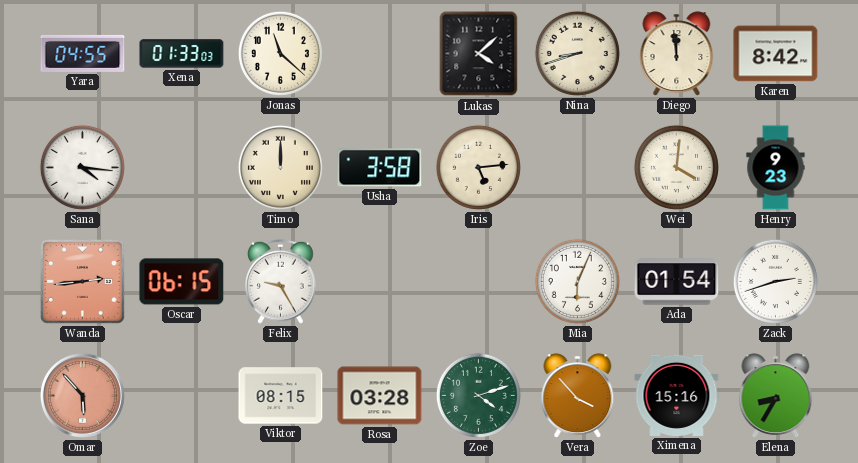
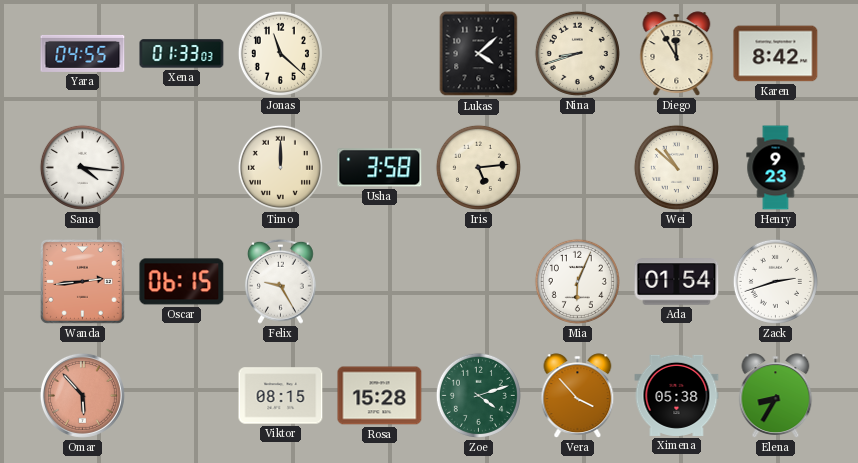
Diego: 11:59 -> 11:55
Wei: 4:01 -> 10:52
Rosa: 03:28 -> 15:28
Ximena: 15:16 -> 05:38
